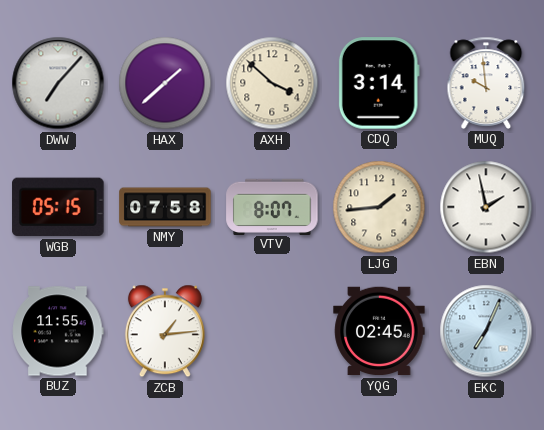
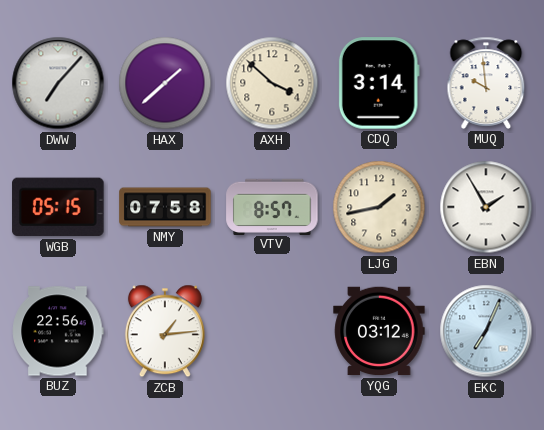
VTV: 8:07 -> 8:57
LJG: 1:44 -> 1:43
EBN: 1:58 -> 1:55
BUZ: 11:55 -> 22:56
YQG: 02:45 -> 03:12
